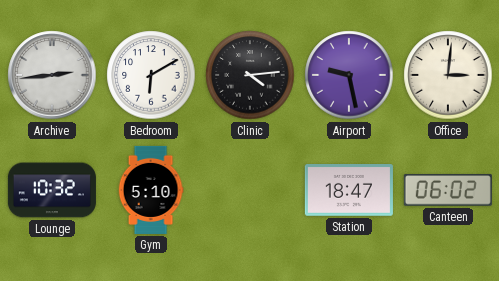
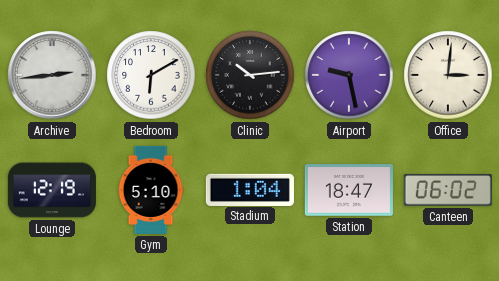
Clinic: 4:14 -> 10:14
Lounge: 10:32 -> 12:19
Stadium: none -> 1:04
